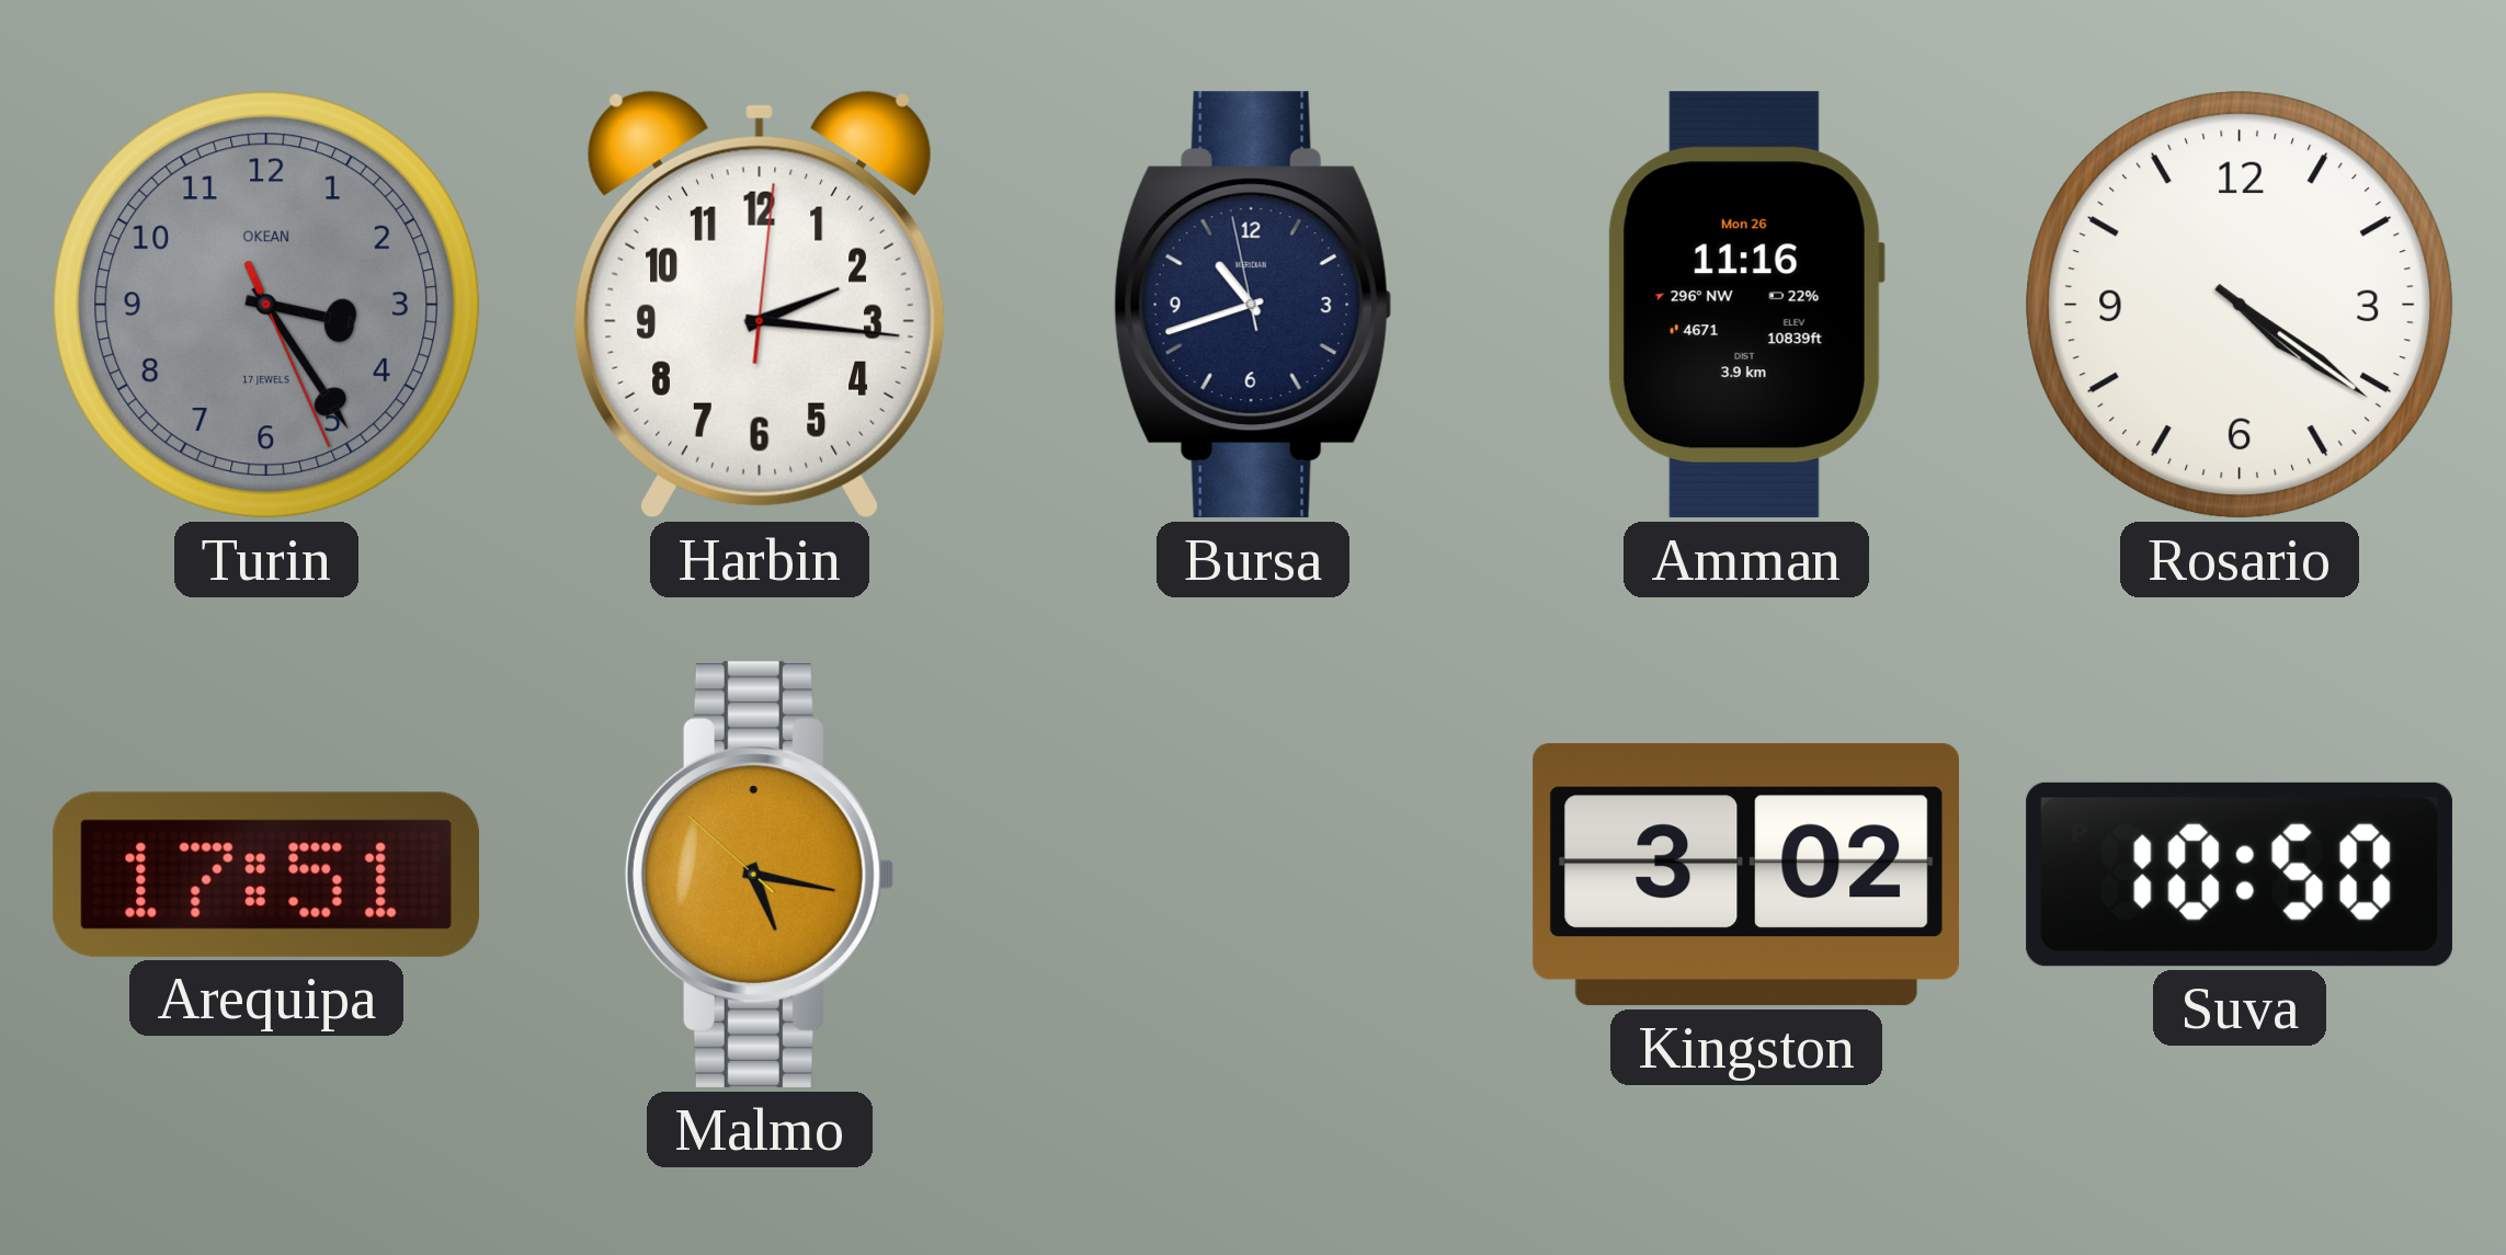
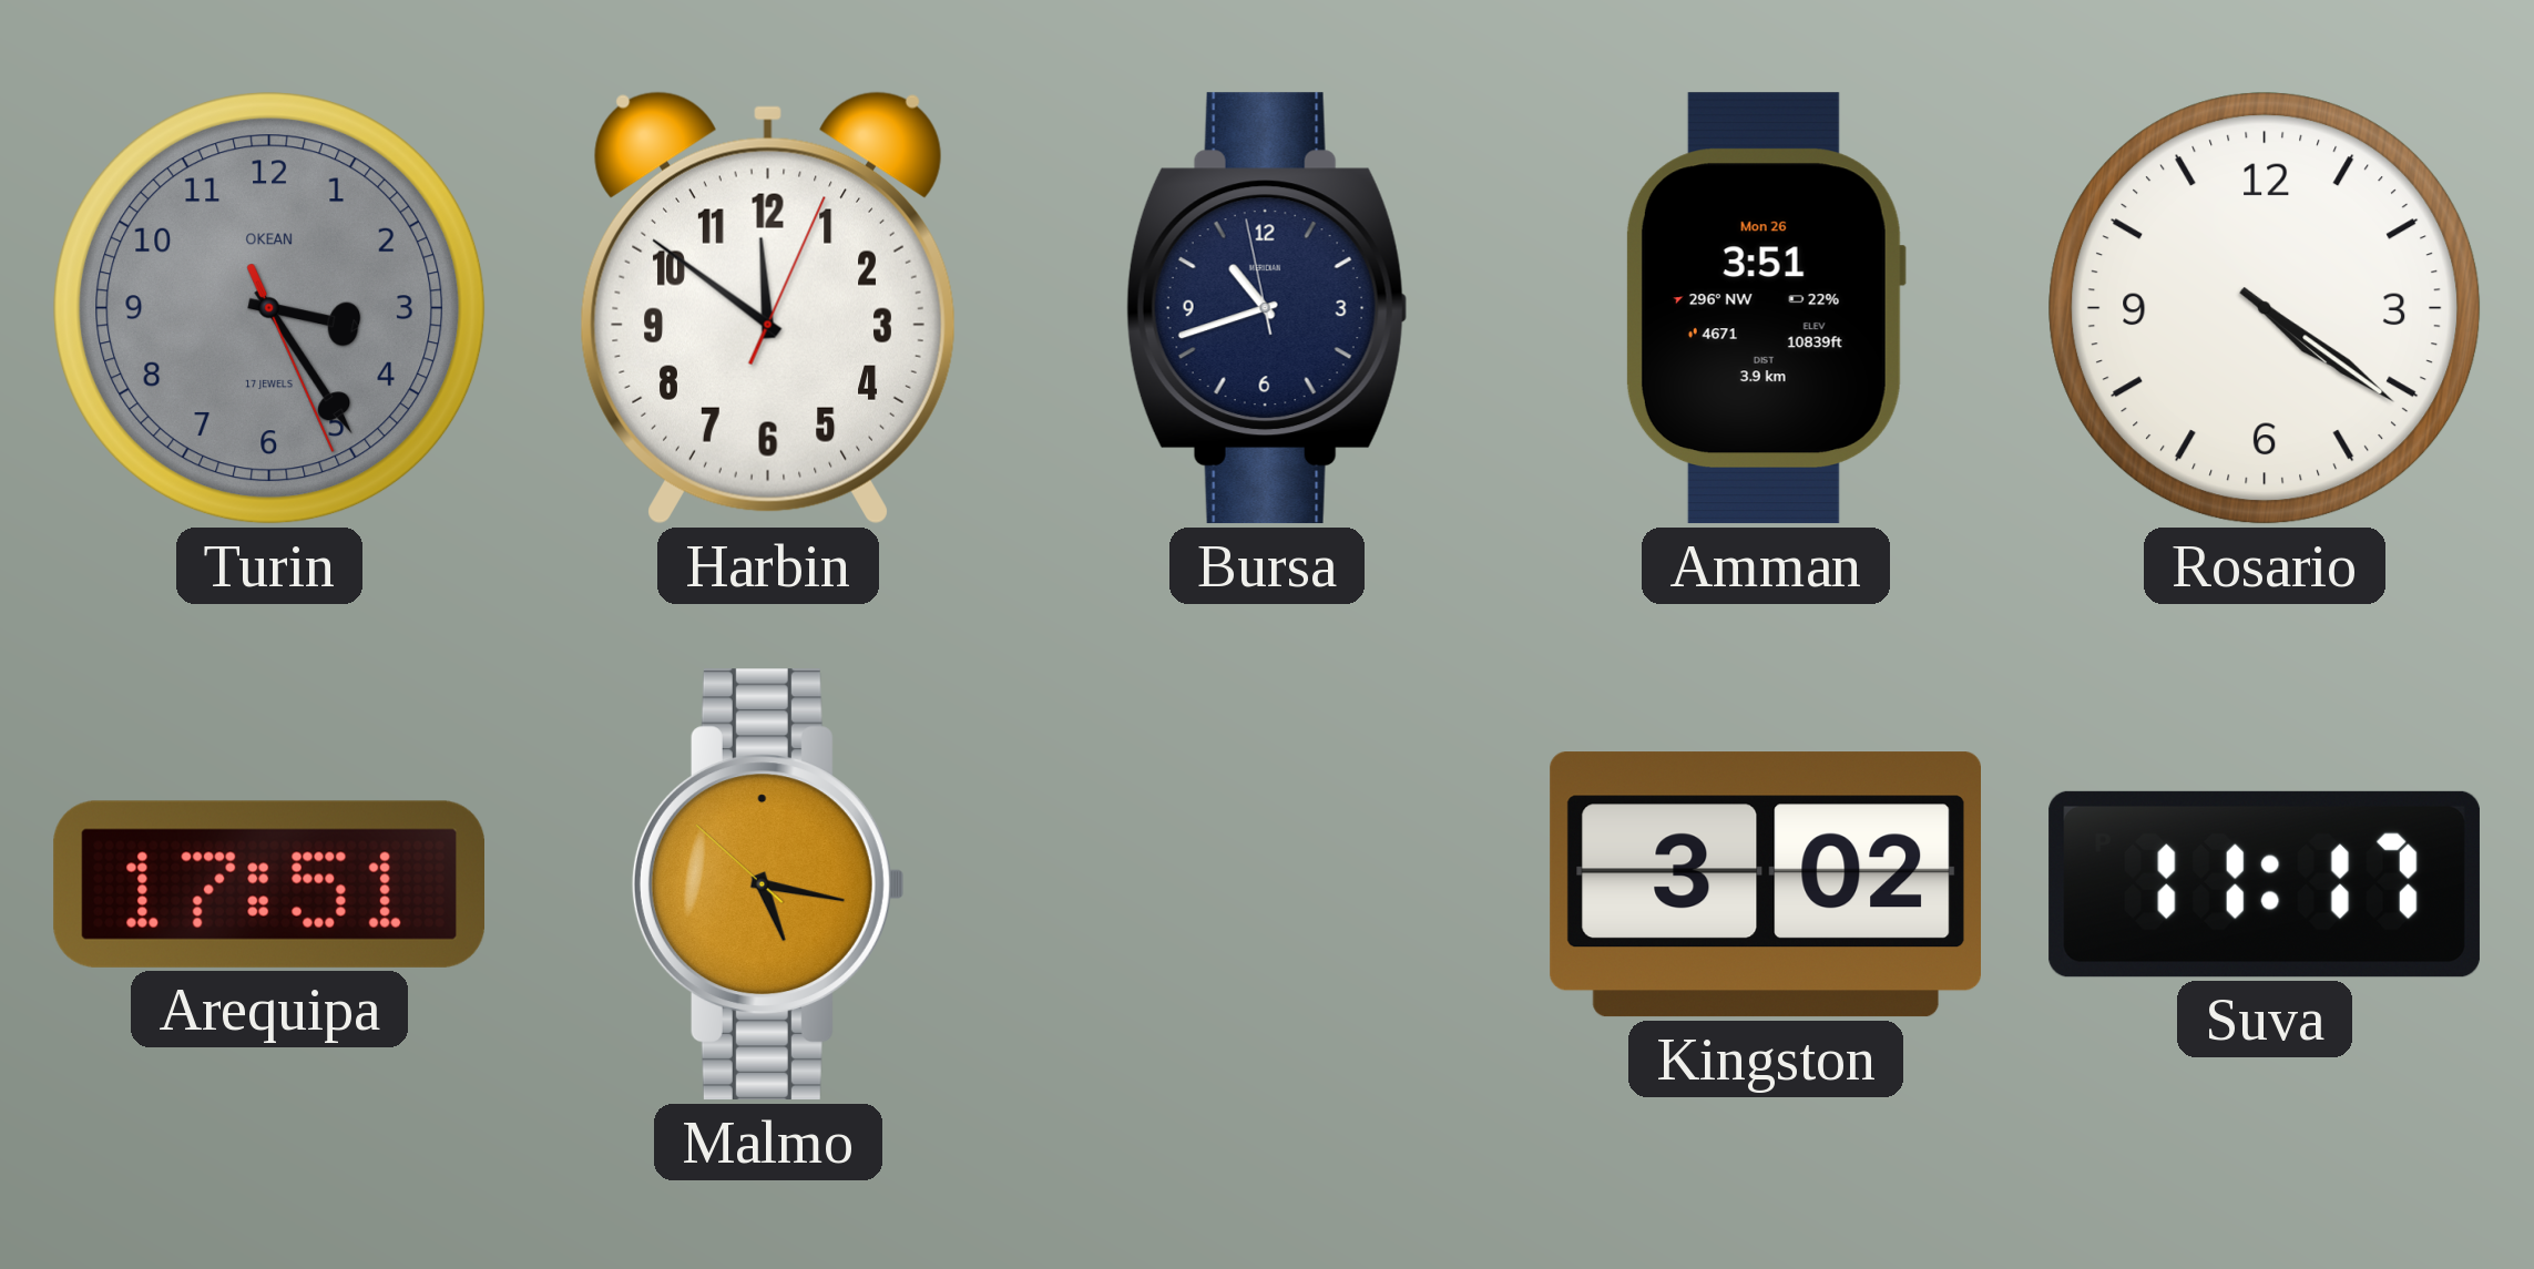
Harbin: 2:16 -> 11:51
Amman: 11:16 -> 3:51
Suva: 10:50 -> 11:17
